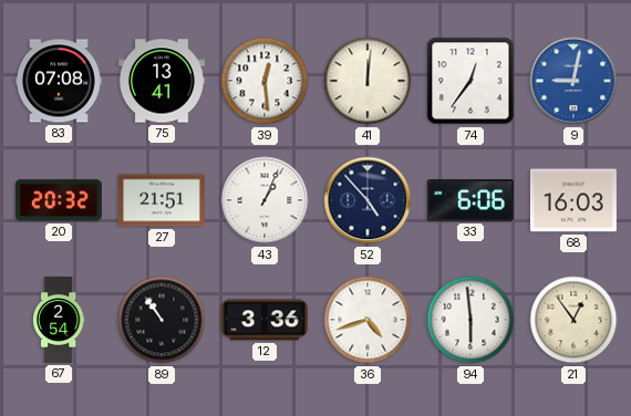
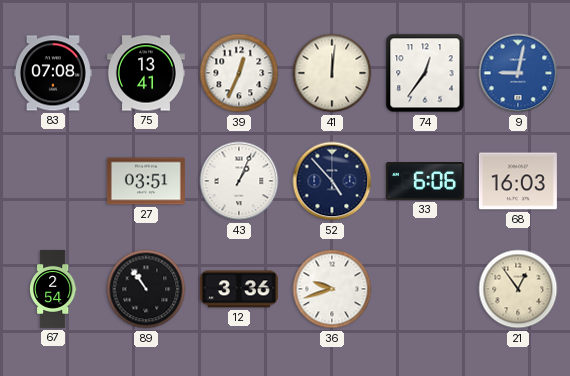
39: 12:29 -> 12:34
20: 20:32 -> none
27: 21:51 -> 03:51
36: 4:42 -> 9:42
94: 5:59 -> none
